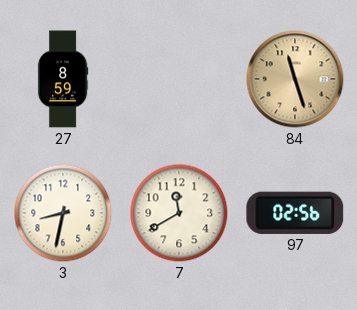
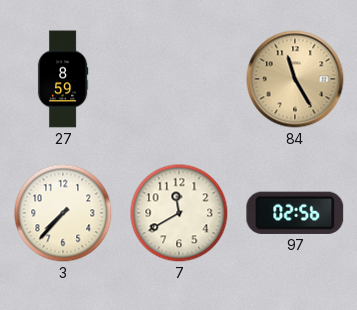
84: 11:27 -> 11:25
3: 8:32 -> 7:37
